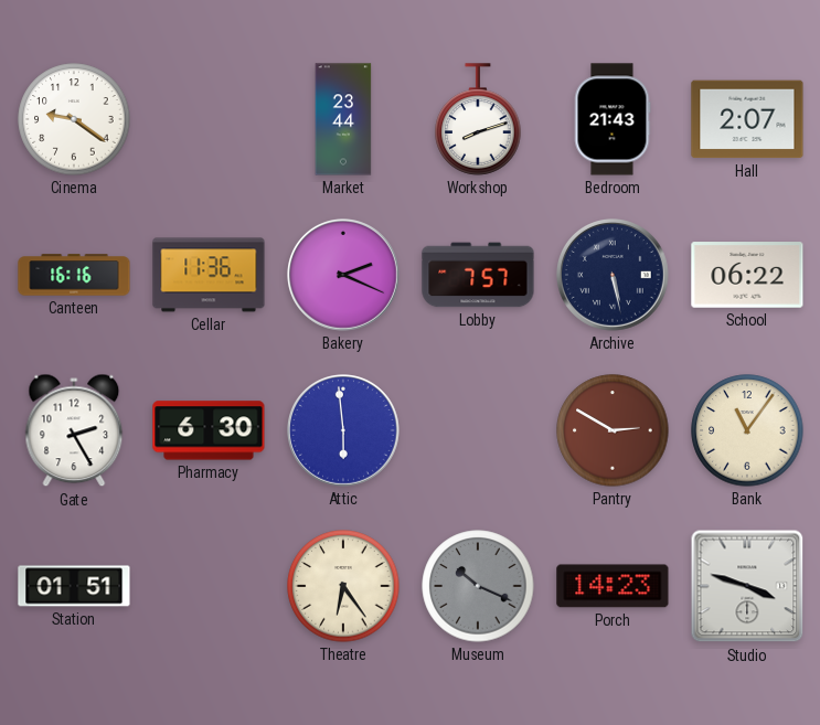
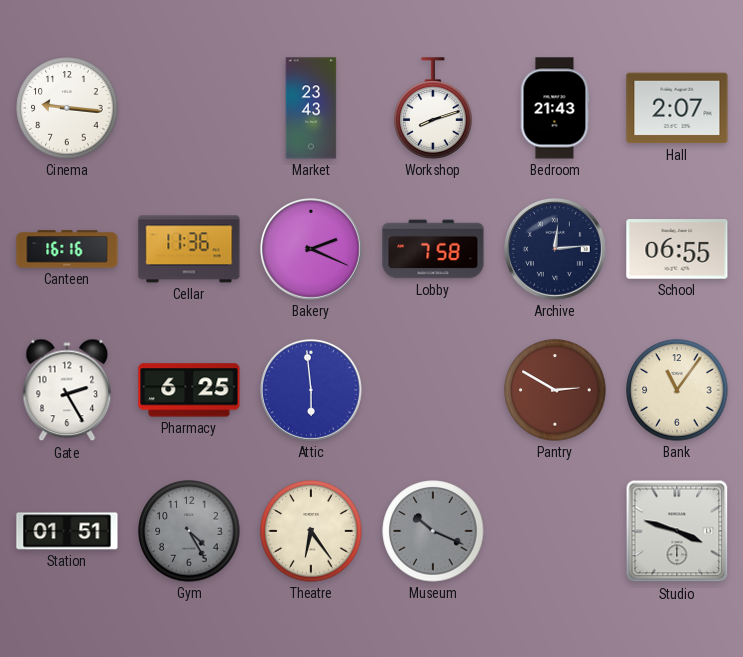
Cinema: 9:21 -> 9:16
Market: 23:44 -> 23:43
Lobby: 7:57 -> 7:58
Archive: 5:28 -> 12:14
School: 06:22 -> 06:55
Pharmacy: 6:30 -> 6:25
Gym: none -> 4:25
Porch: 14:23 -> none
